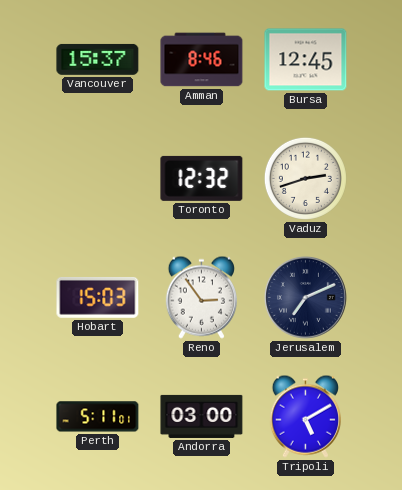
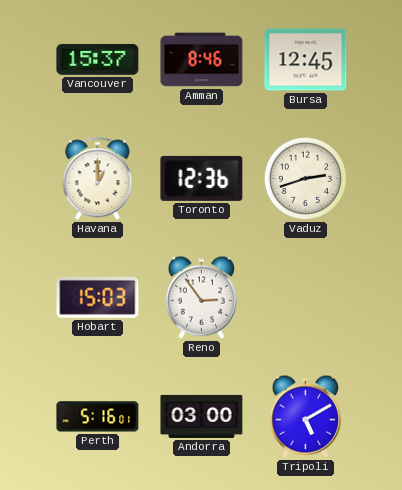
Havana: none -> 1:00
Toronto: 12:32 -> 12:36
Jerusalem: 7:11 -> none
Perth: 5:11 -> 5:16
